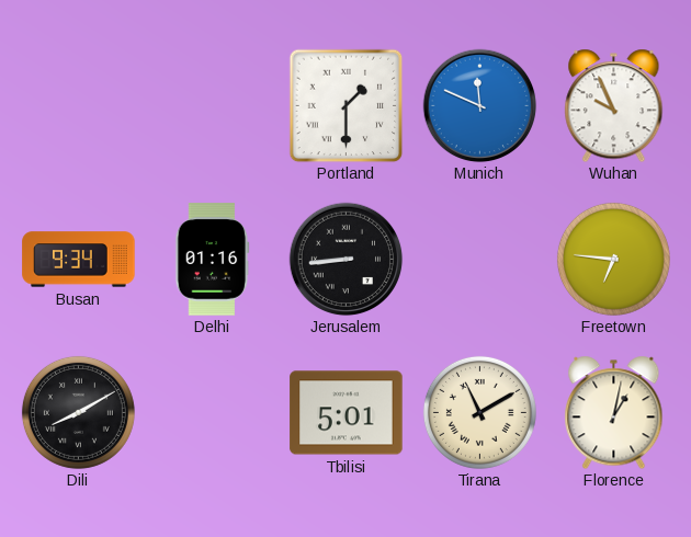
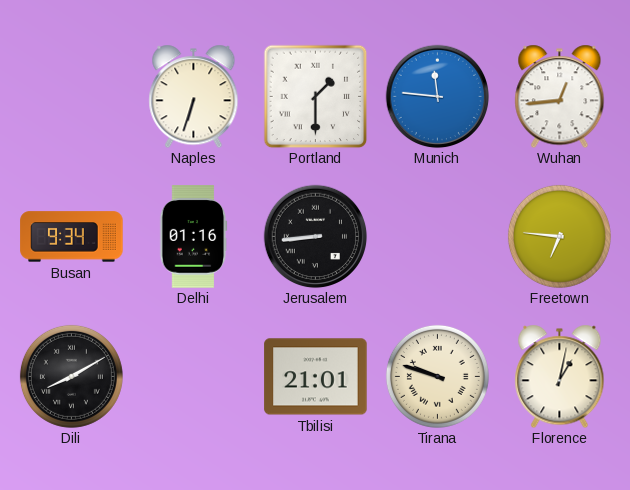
Naples: none -> 6:33
Munich: 11:49 -> 11:46
Wuhan: 9:56 -> 12:44
Tbilisi: 5:01 -> 21:01
Tirana: 11:10 -> 9:48
